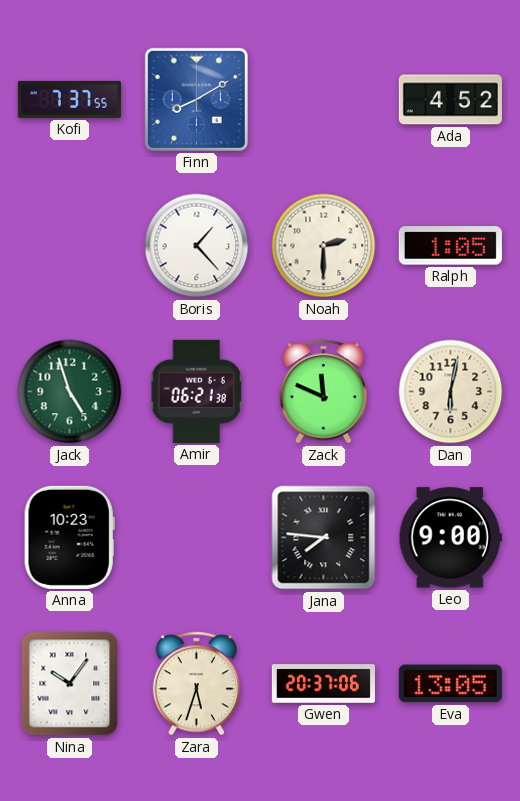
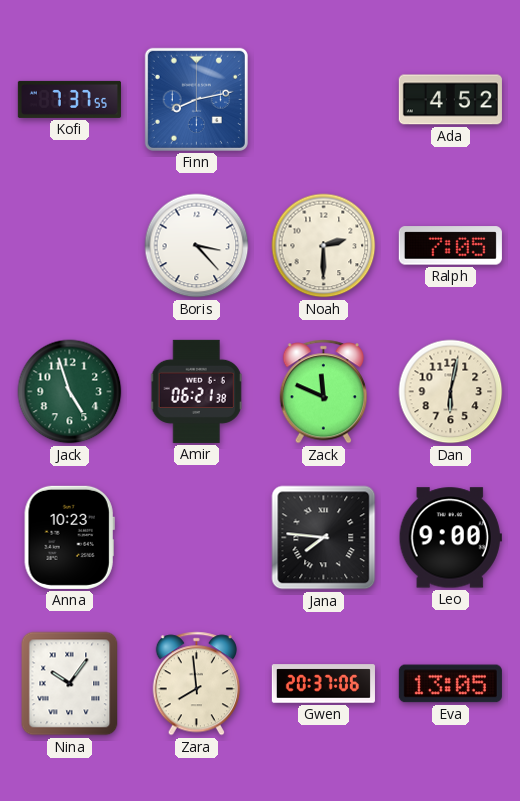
Finn: 8:10 -> 8:13
Boris: 1:23 -> 3:23
Ralph: 1:05 -> 7:05
Zara: 5:33 -> 7:59
